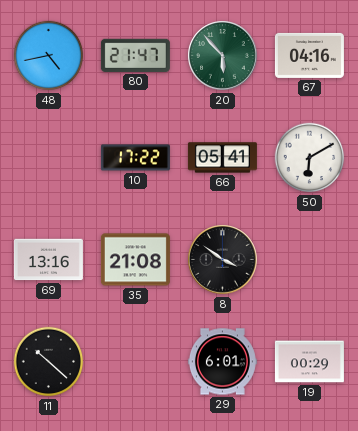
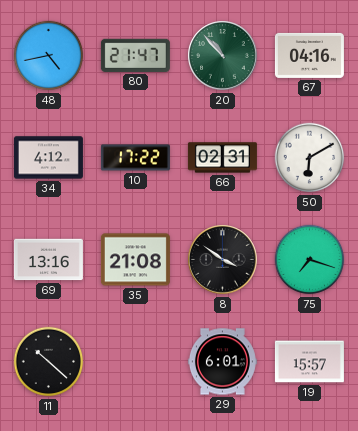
20: 5:53 -> 10:53
34: none -> 4:12
66: 05:41 -> 02:31
75: none -> 7:18
19: 00:29 -> 15:57
